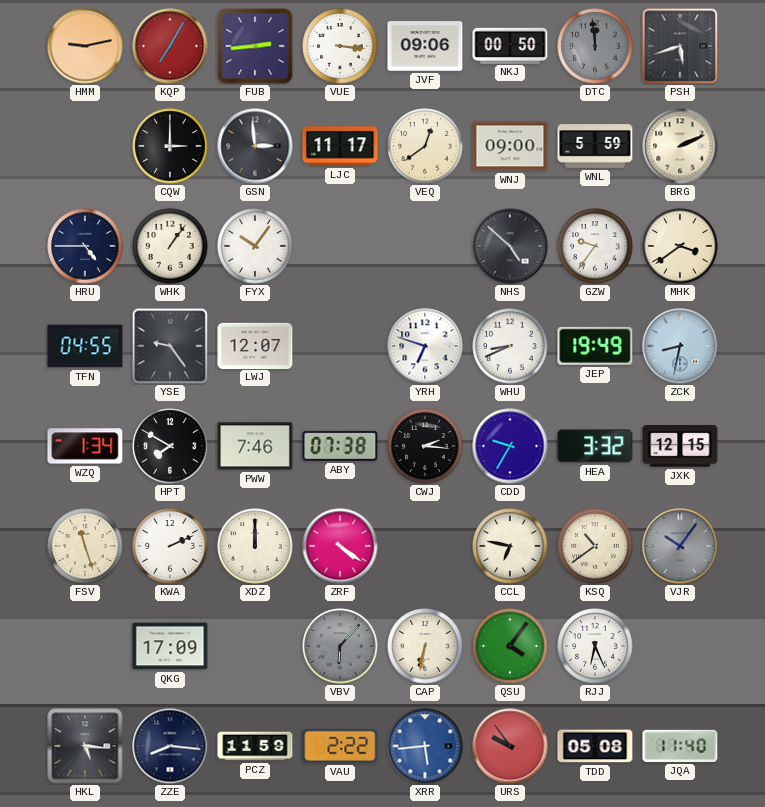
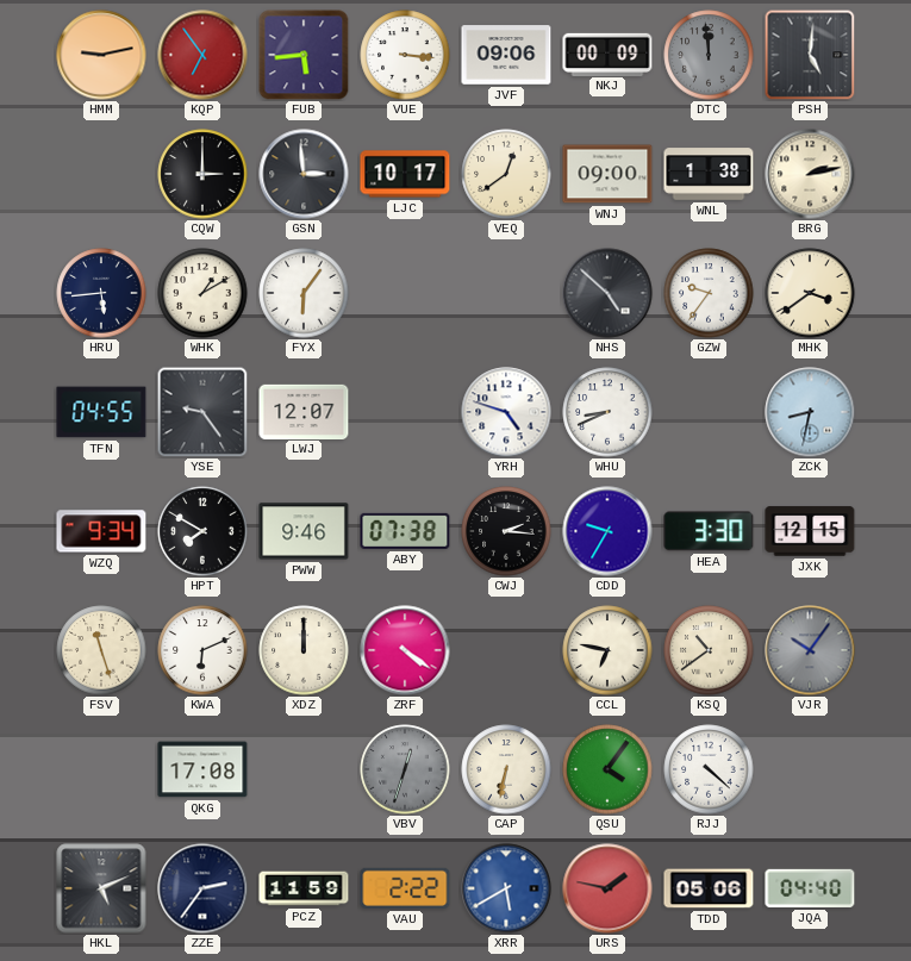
KQP: 7:05 -> 6:54
FUB: 2:44 -> 5:44
NKJ: 00:50 -> 00:09
PSH: 5:42 -> 5:01
LJC: 11:17 -> 10:17
WNL: 5:59 -> 1:38
BRG: 2:11 -> 2:13
HRU: 4:45 -> 5:44
WHK: 1:06 -> 1:10
FYX: 10:06 -> 6:06
YRH: 6:48 -> 4:48
JEP: 19:49 -> none
WZQ: 1:34 -> 9:34
PWW: 7:46 -> 9:46
HEA: 3:32 -> 3:30
KWA: 2:11 -> 6:11
QKG: 17:09 -> 17:08
VBV: 6:07 -> 12:33
RJJ: 6:26 -> 4:22
HKL: 5:16 -> 5:11
ZZE: 8:16 -> 2:36
XRR: 5:44 -> 5:40
URS: 9:54 -> 1:47
TDD: 05:08 -> 05:06
JQA: 11:40 -> 04:40
